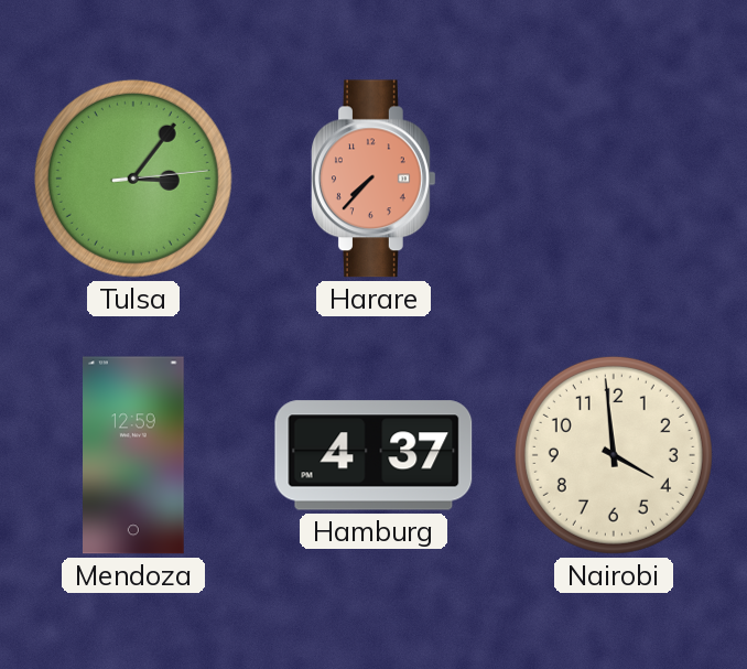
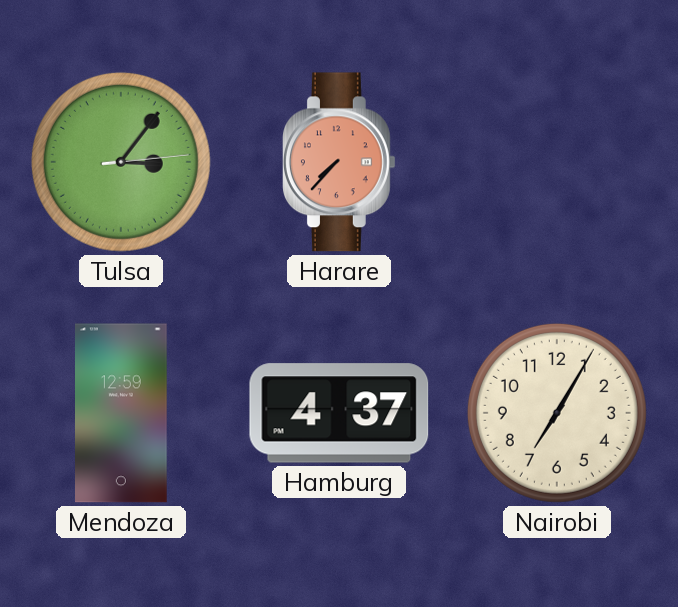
Nairobi: 3:59 -> 7:05
